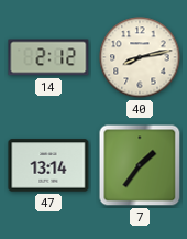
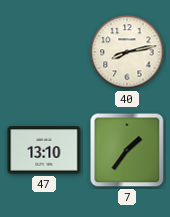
14: 2:12 -> none
47: 13:14 -> 13:10
